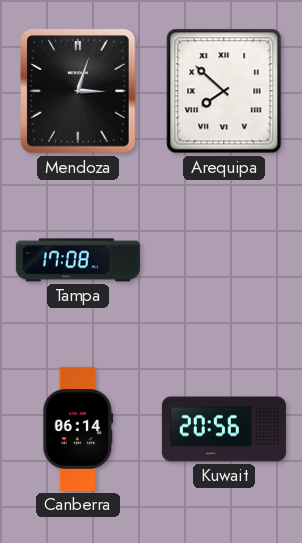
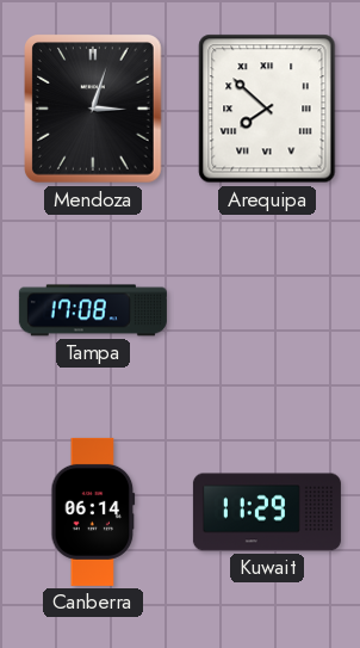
Kuwait: 20:56 -> 11:29
